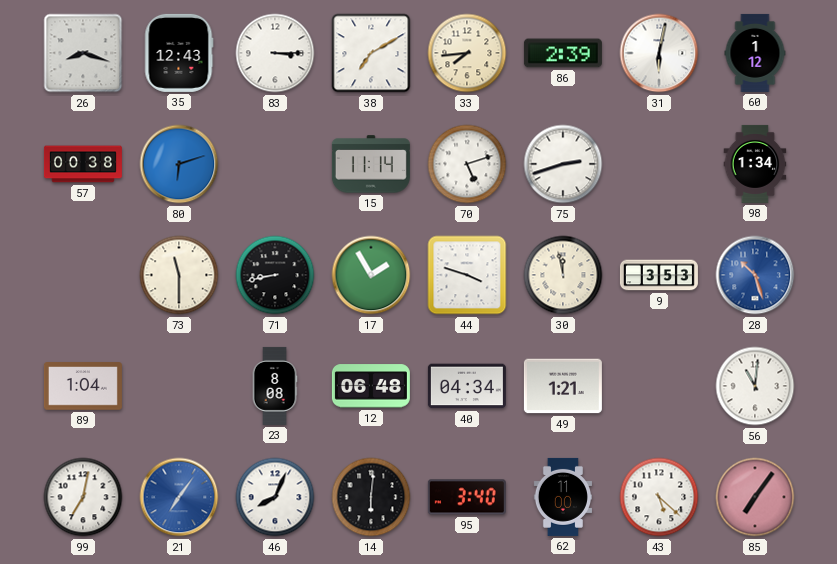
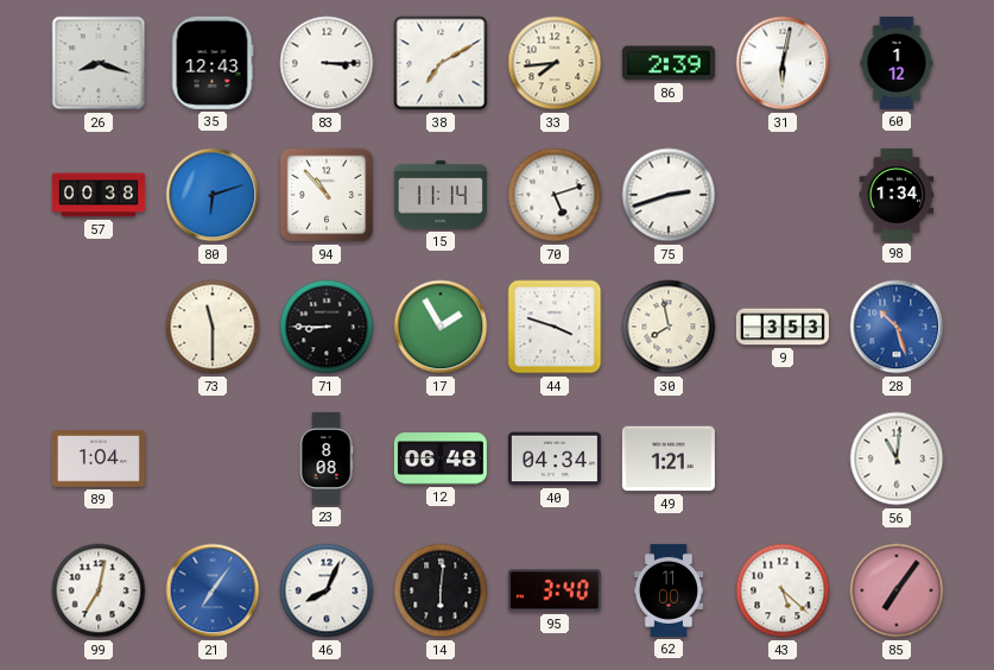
94: none -> 10:53
71: 8:43 -> 8:45
30: 11:58 -> 7:58
